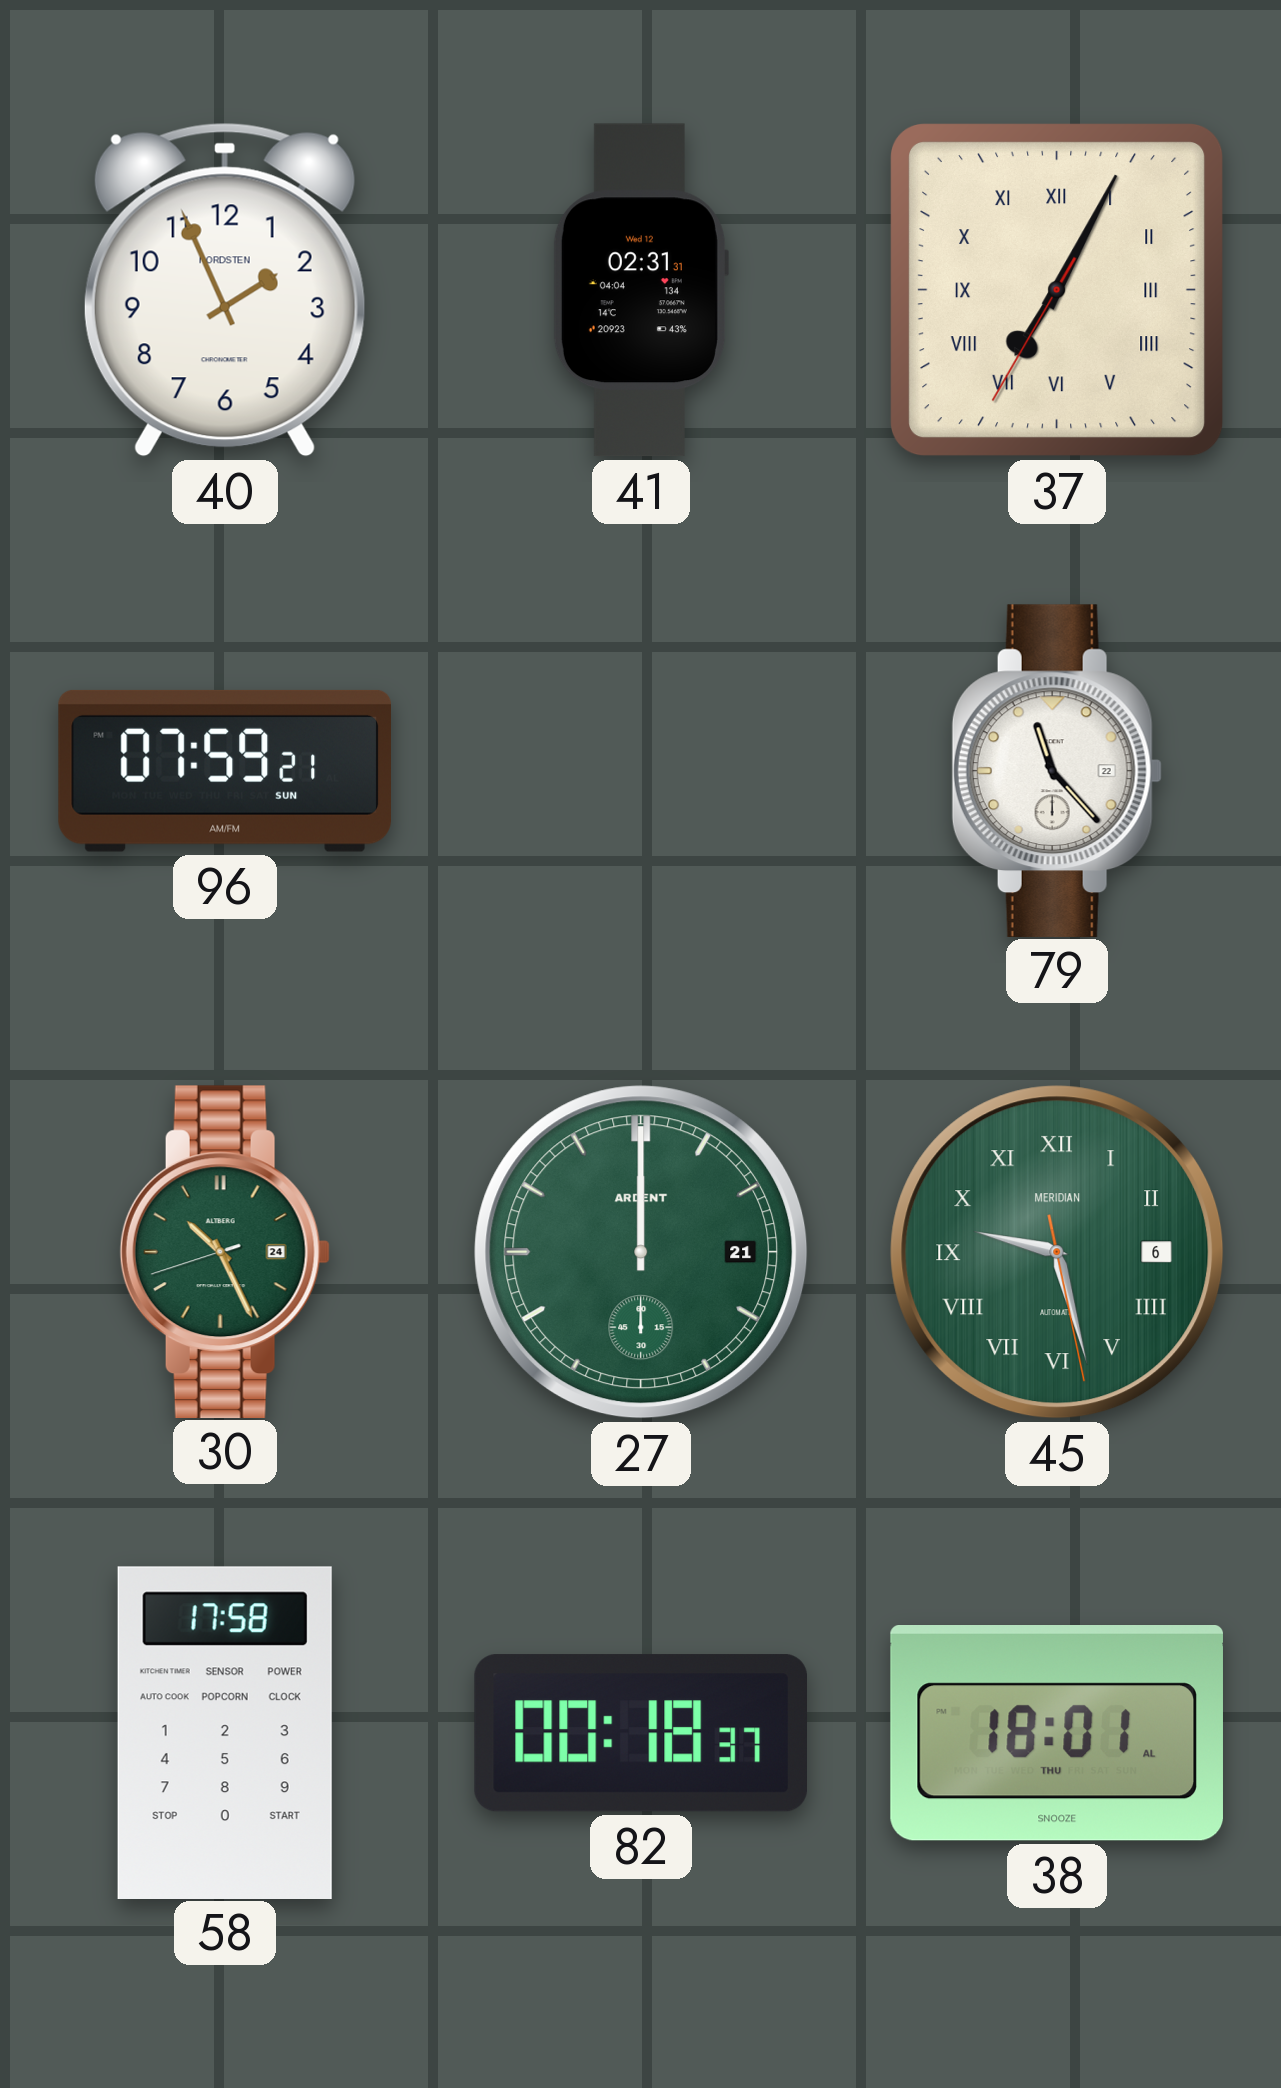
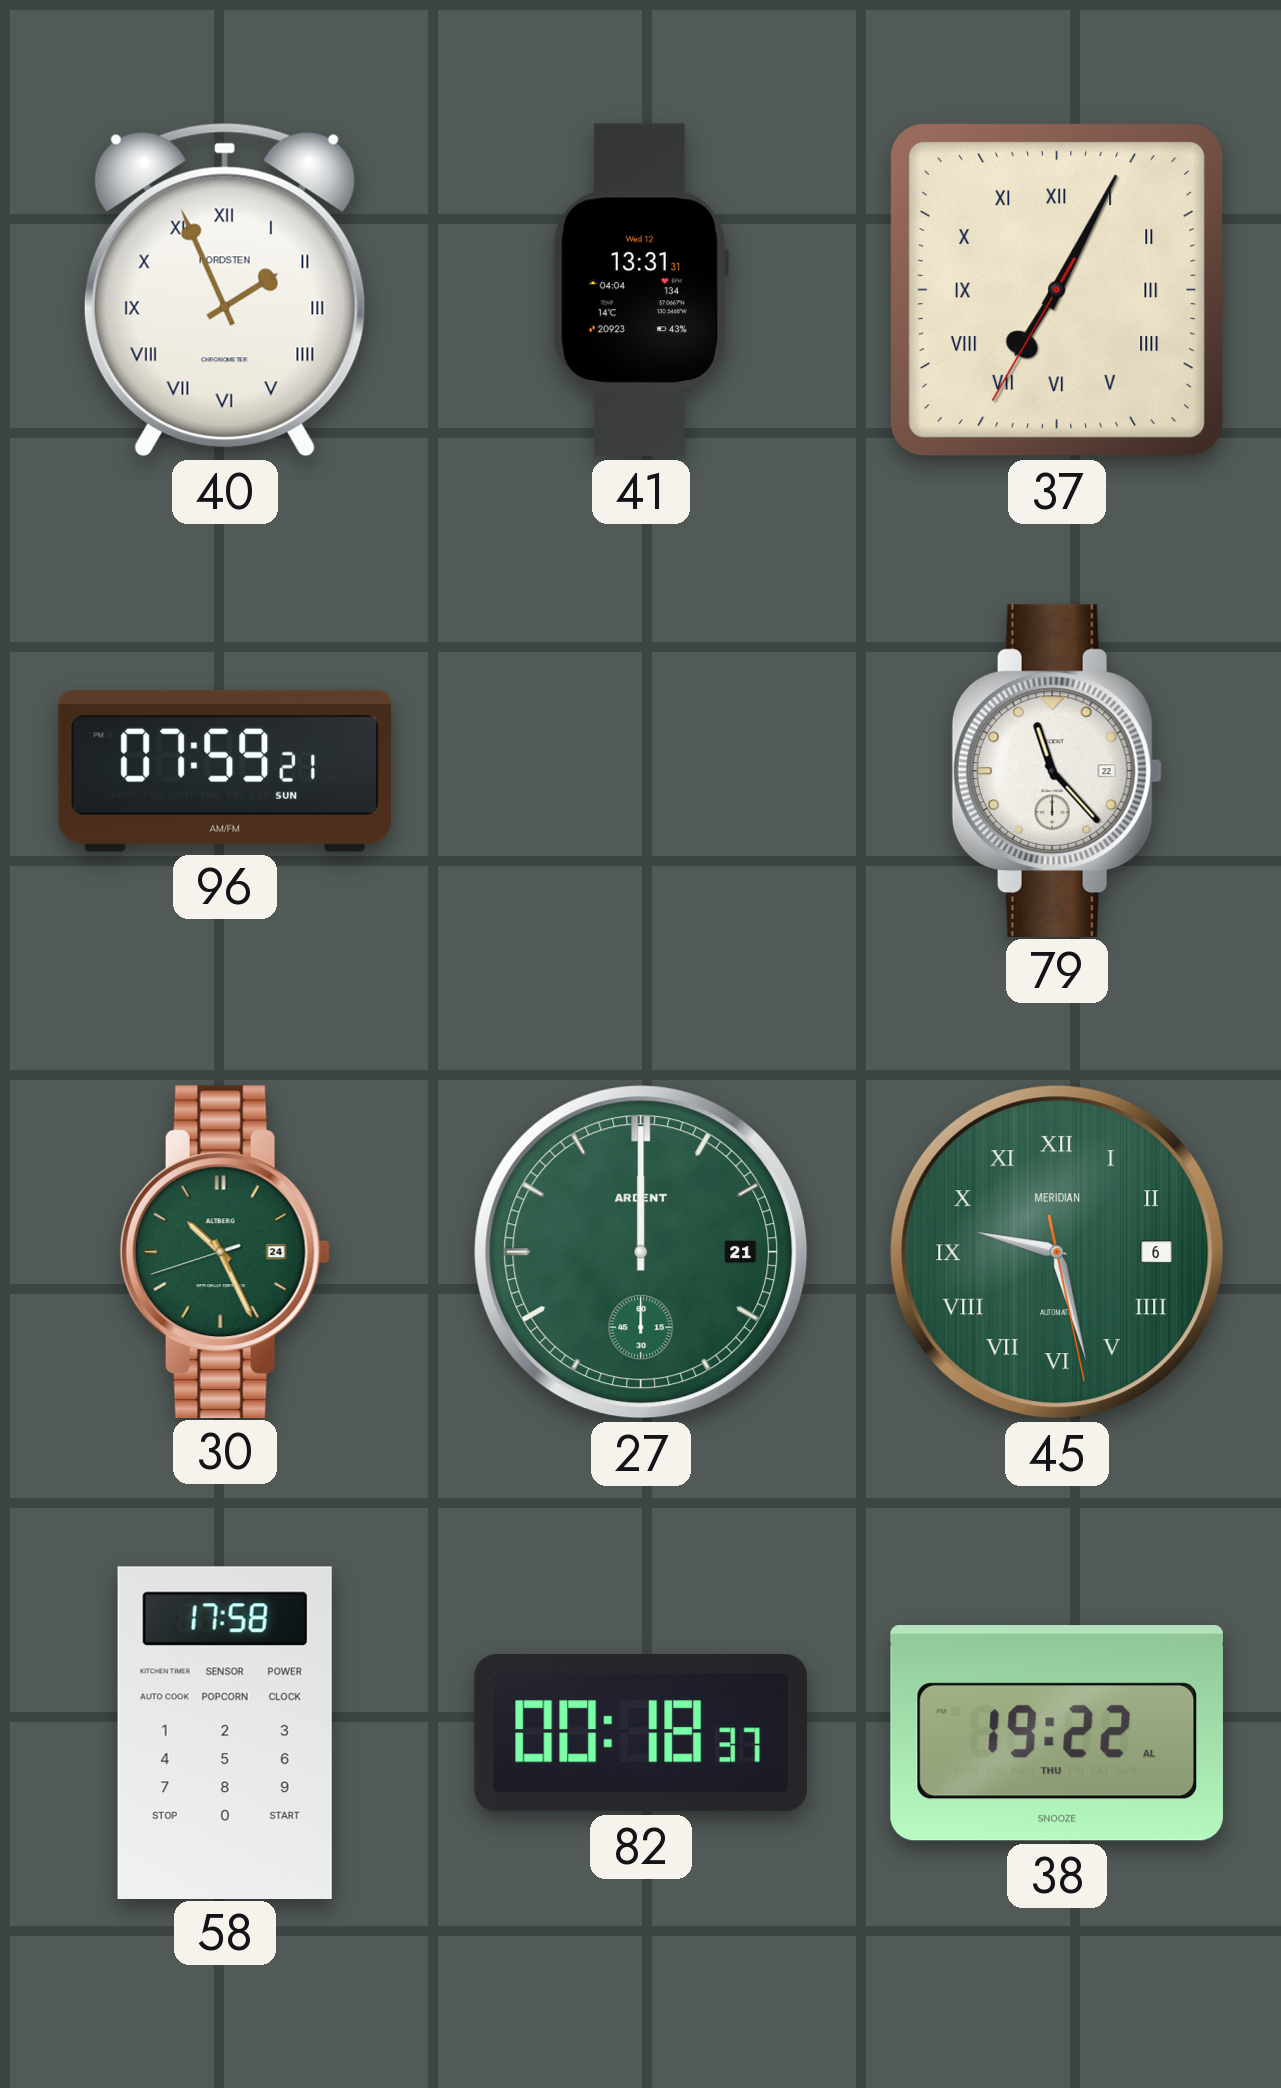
40 numerals: Arabic -> Roman
41: 02:31 -> 13:31
38: 18:01 -> 19:22
